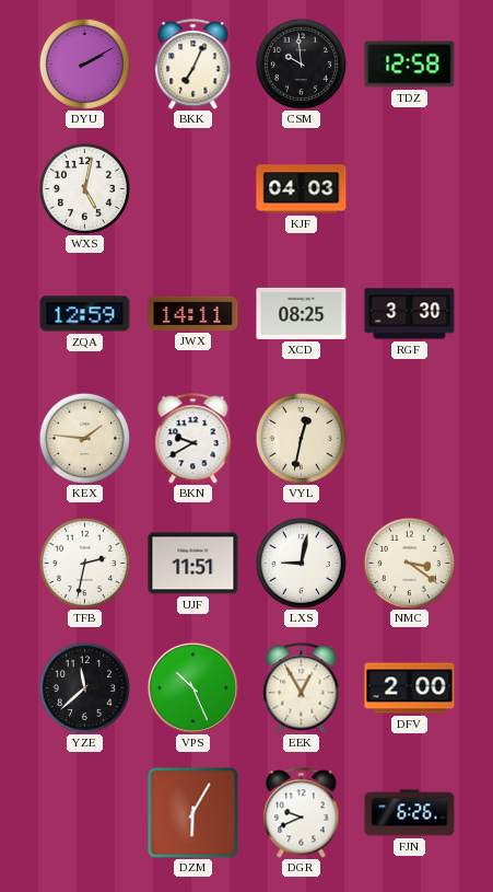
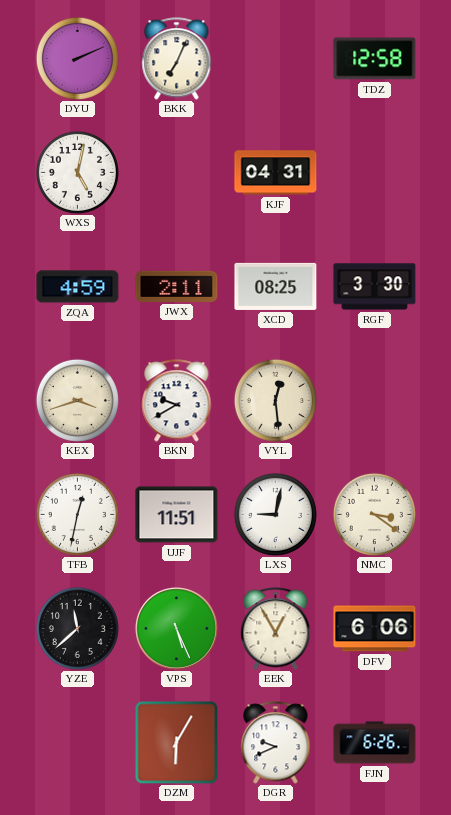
DYU: 2:10 -> 2:11
CSM: 9:59 -> none
KJF: 04:03 -> 04:31
ZQA: 12:59 -> 4:59
JWX: 14:11 -> 2:11
KEX: 1:46 -> 3:42
VYL: 12:32 -> 12:29
TFB: 2:32 -> 12:32
VPS: 10:26 -> 5:26
DFV: 2:00 -> 6:06
